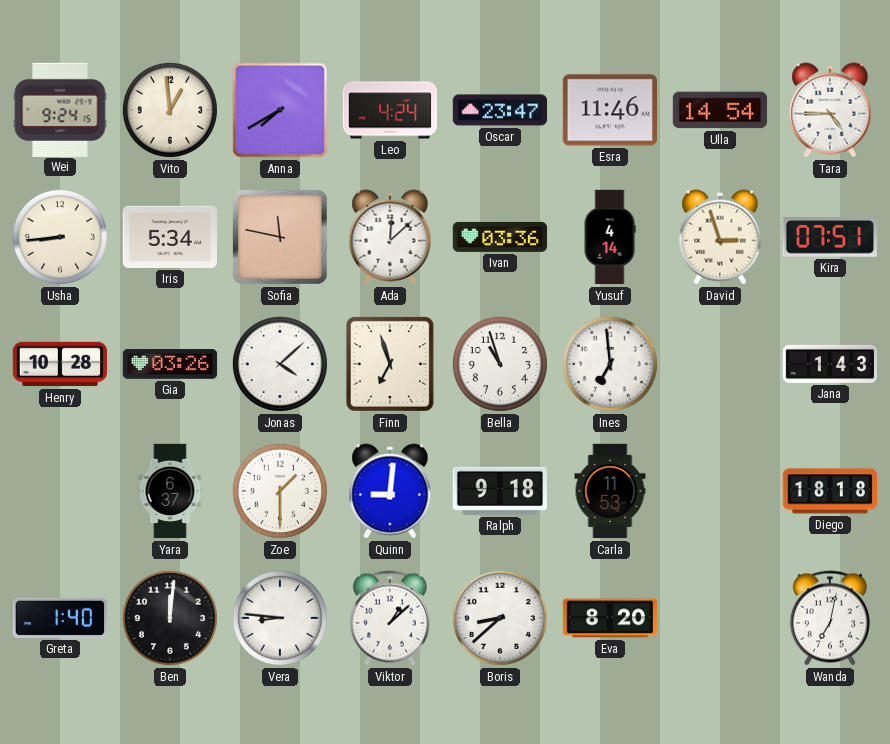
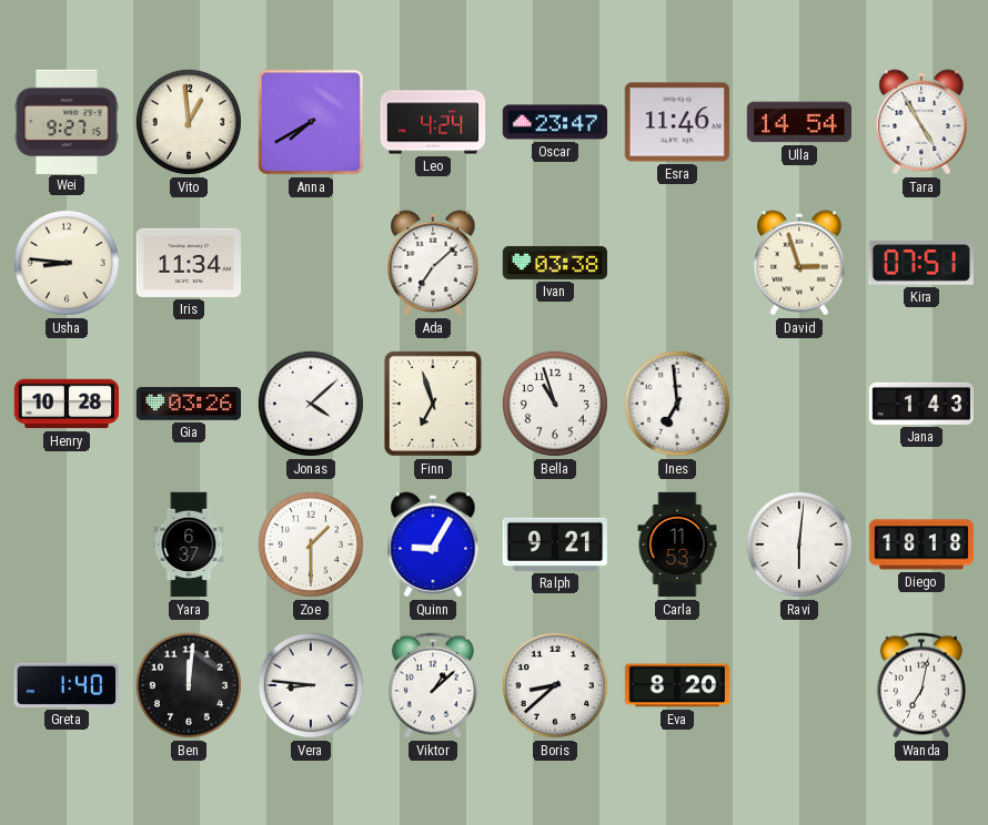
Wei: 9:24 -> 9:27
Tara: 4:45 -> 4:55
Usha: 8:44 -> 8:46
Iris: 5:34 -> 11:34
Sofia: 11:47 -> none
Ada: 12:08 -> 7:08
Ivan: 03:36 -> 03:38
Yusuf: 4:14 -> none
Quinn: 9:01 -> 9:05
Ralph: 9:18 -> 9:21
Ravi: none -> 6:01
